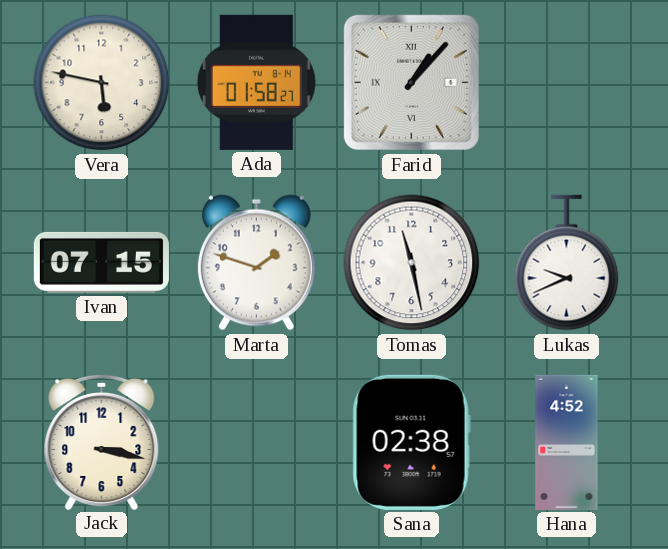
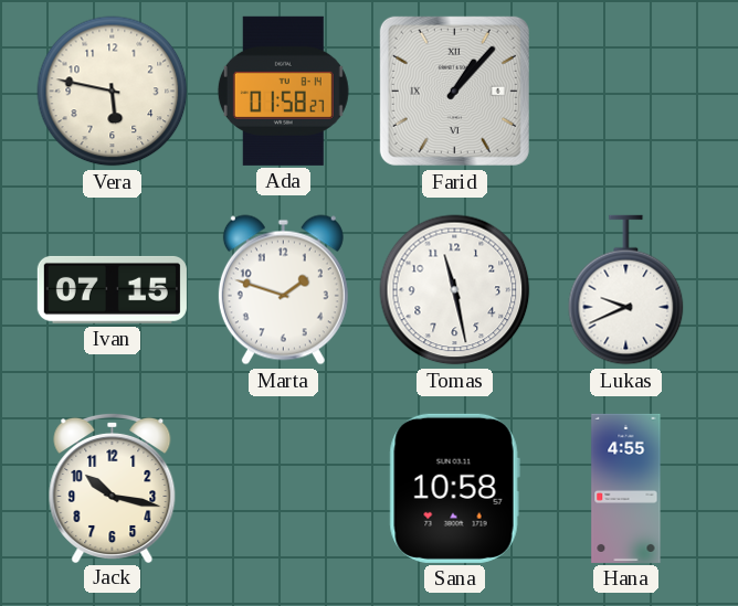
Jack: 3:17 -> 10:17
Sana: 02:38 -> 10:58
Hana: 4:52 -> 4:55
